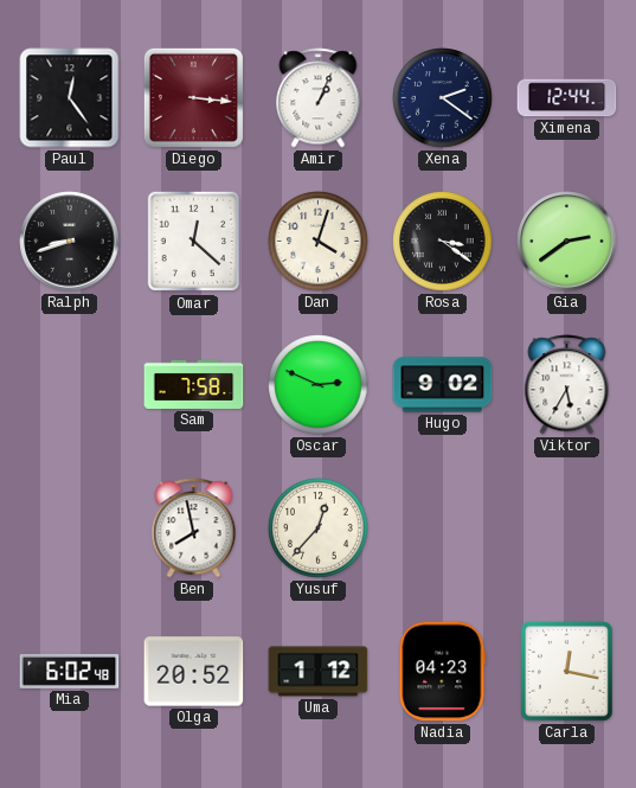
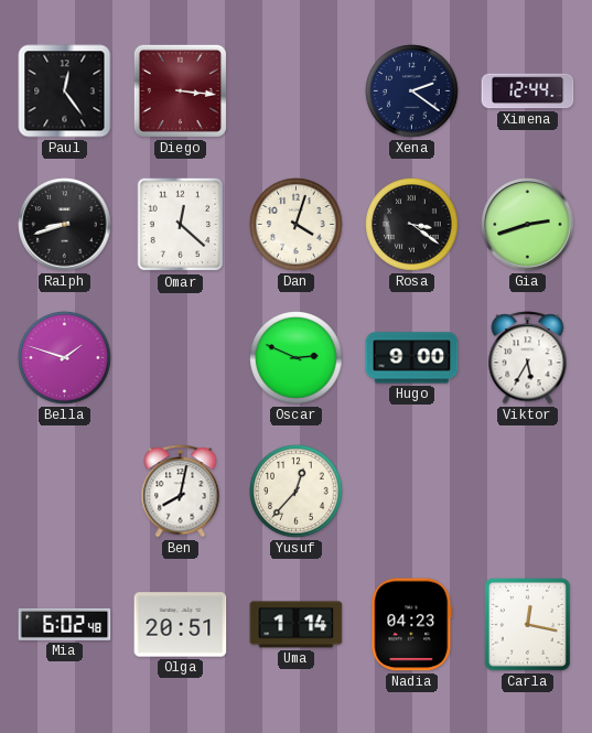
Amir: 1:04 -> none
Gia: 2:39 -> 2:42
Bella: none -> 1:48
Sam: 7:58 -> none
Hugo: 9:02 -> 9:00
Ben: 7:58 -> 8:02
Olga: 20:52 -> 20:51
Uma: 1:12 -> 1:14
